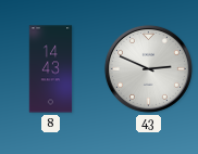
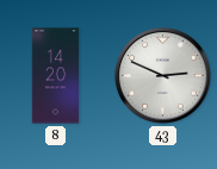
8: 14:43 -> 14:20
